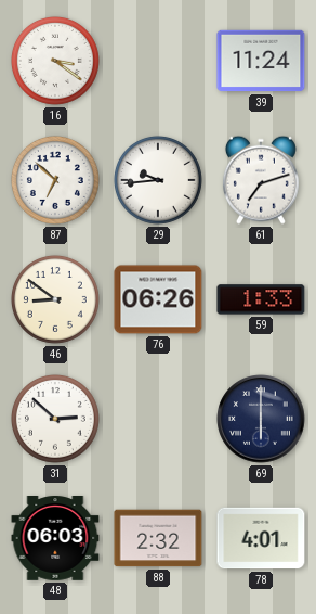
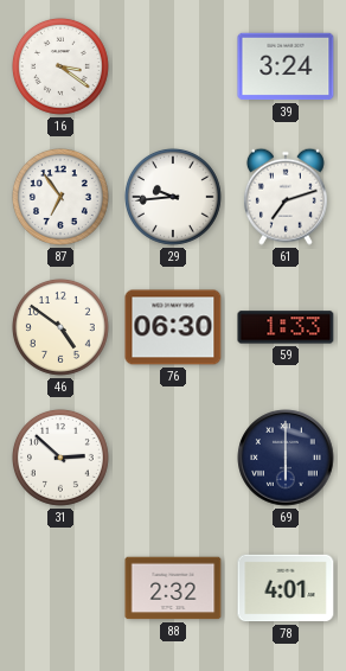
39: 11:24 -> 3:24
87: 6:52 -> 6:54
46: 8:51 -> 4:51
76: 06:26 -> 06:30
48: 06:03 -> none
